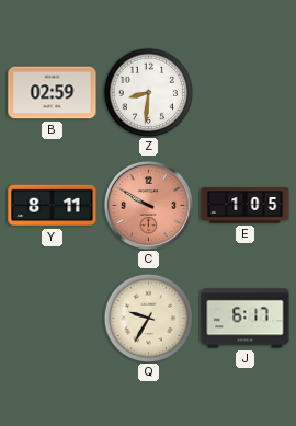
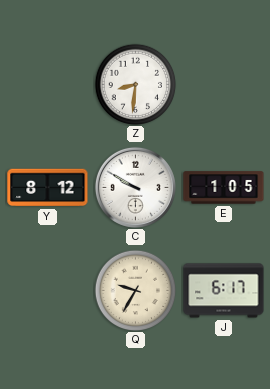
B: 02:59 -> none
Y: 8:11 -> 8:12
C dial: salmon -> white
